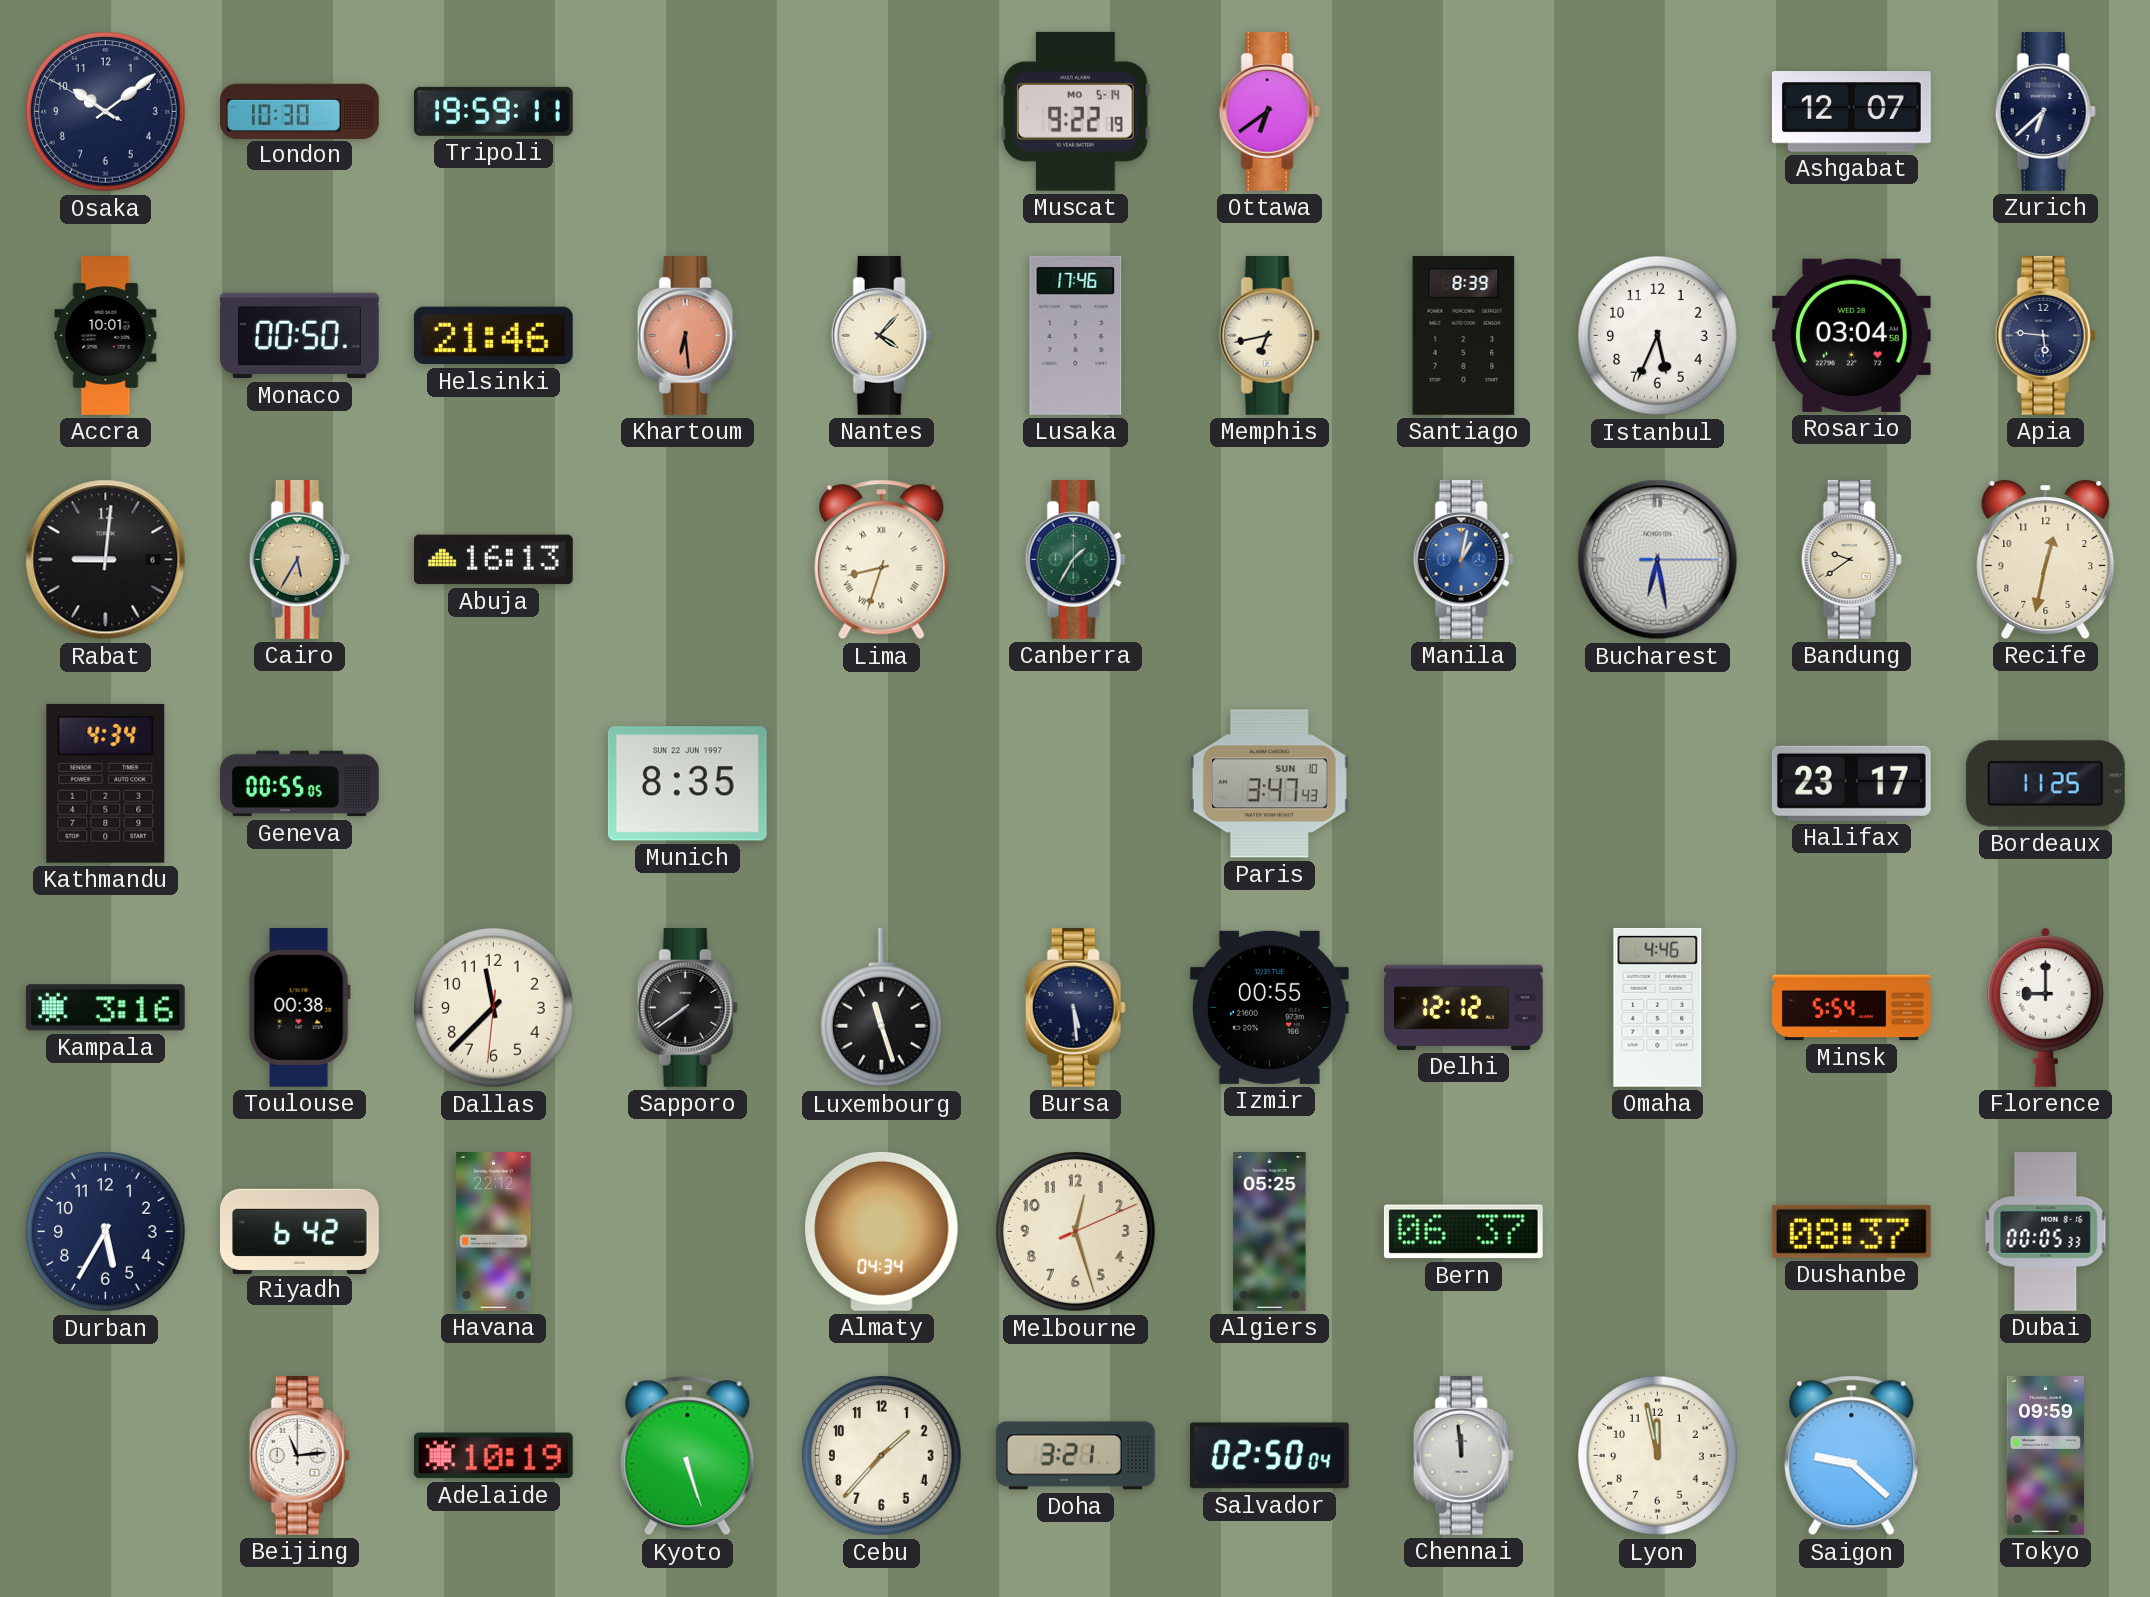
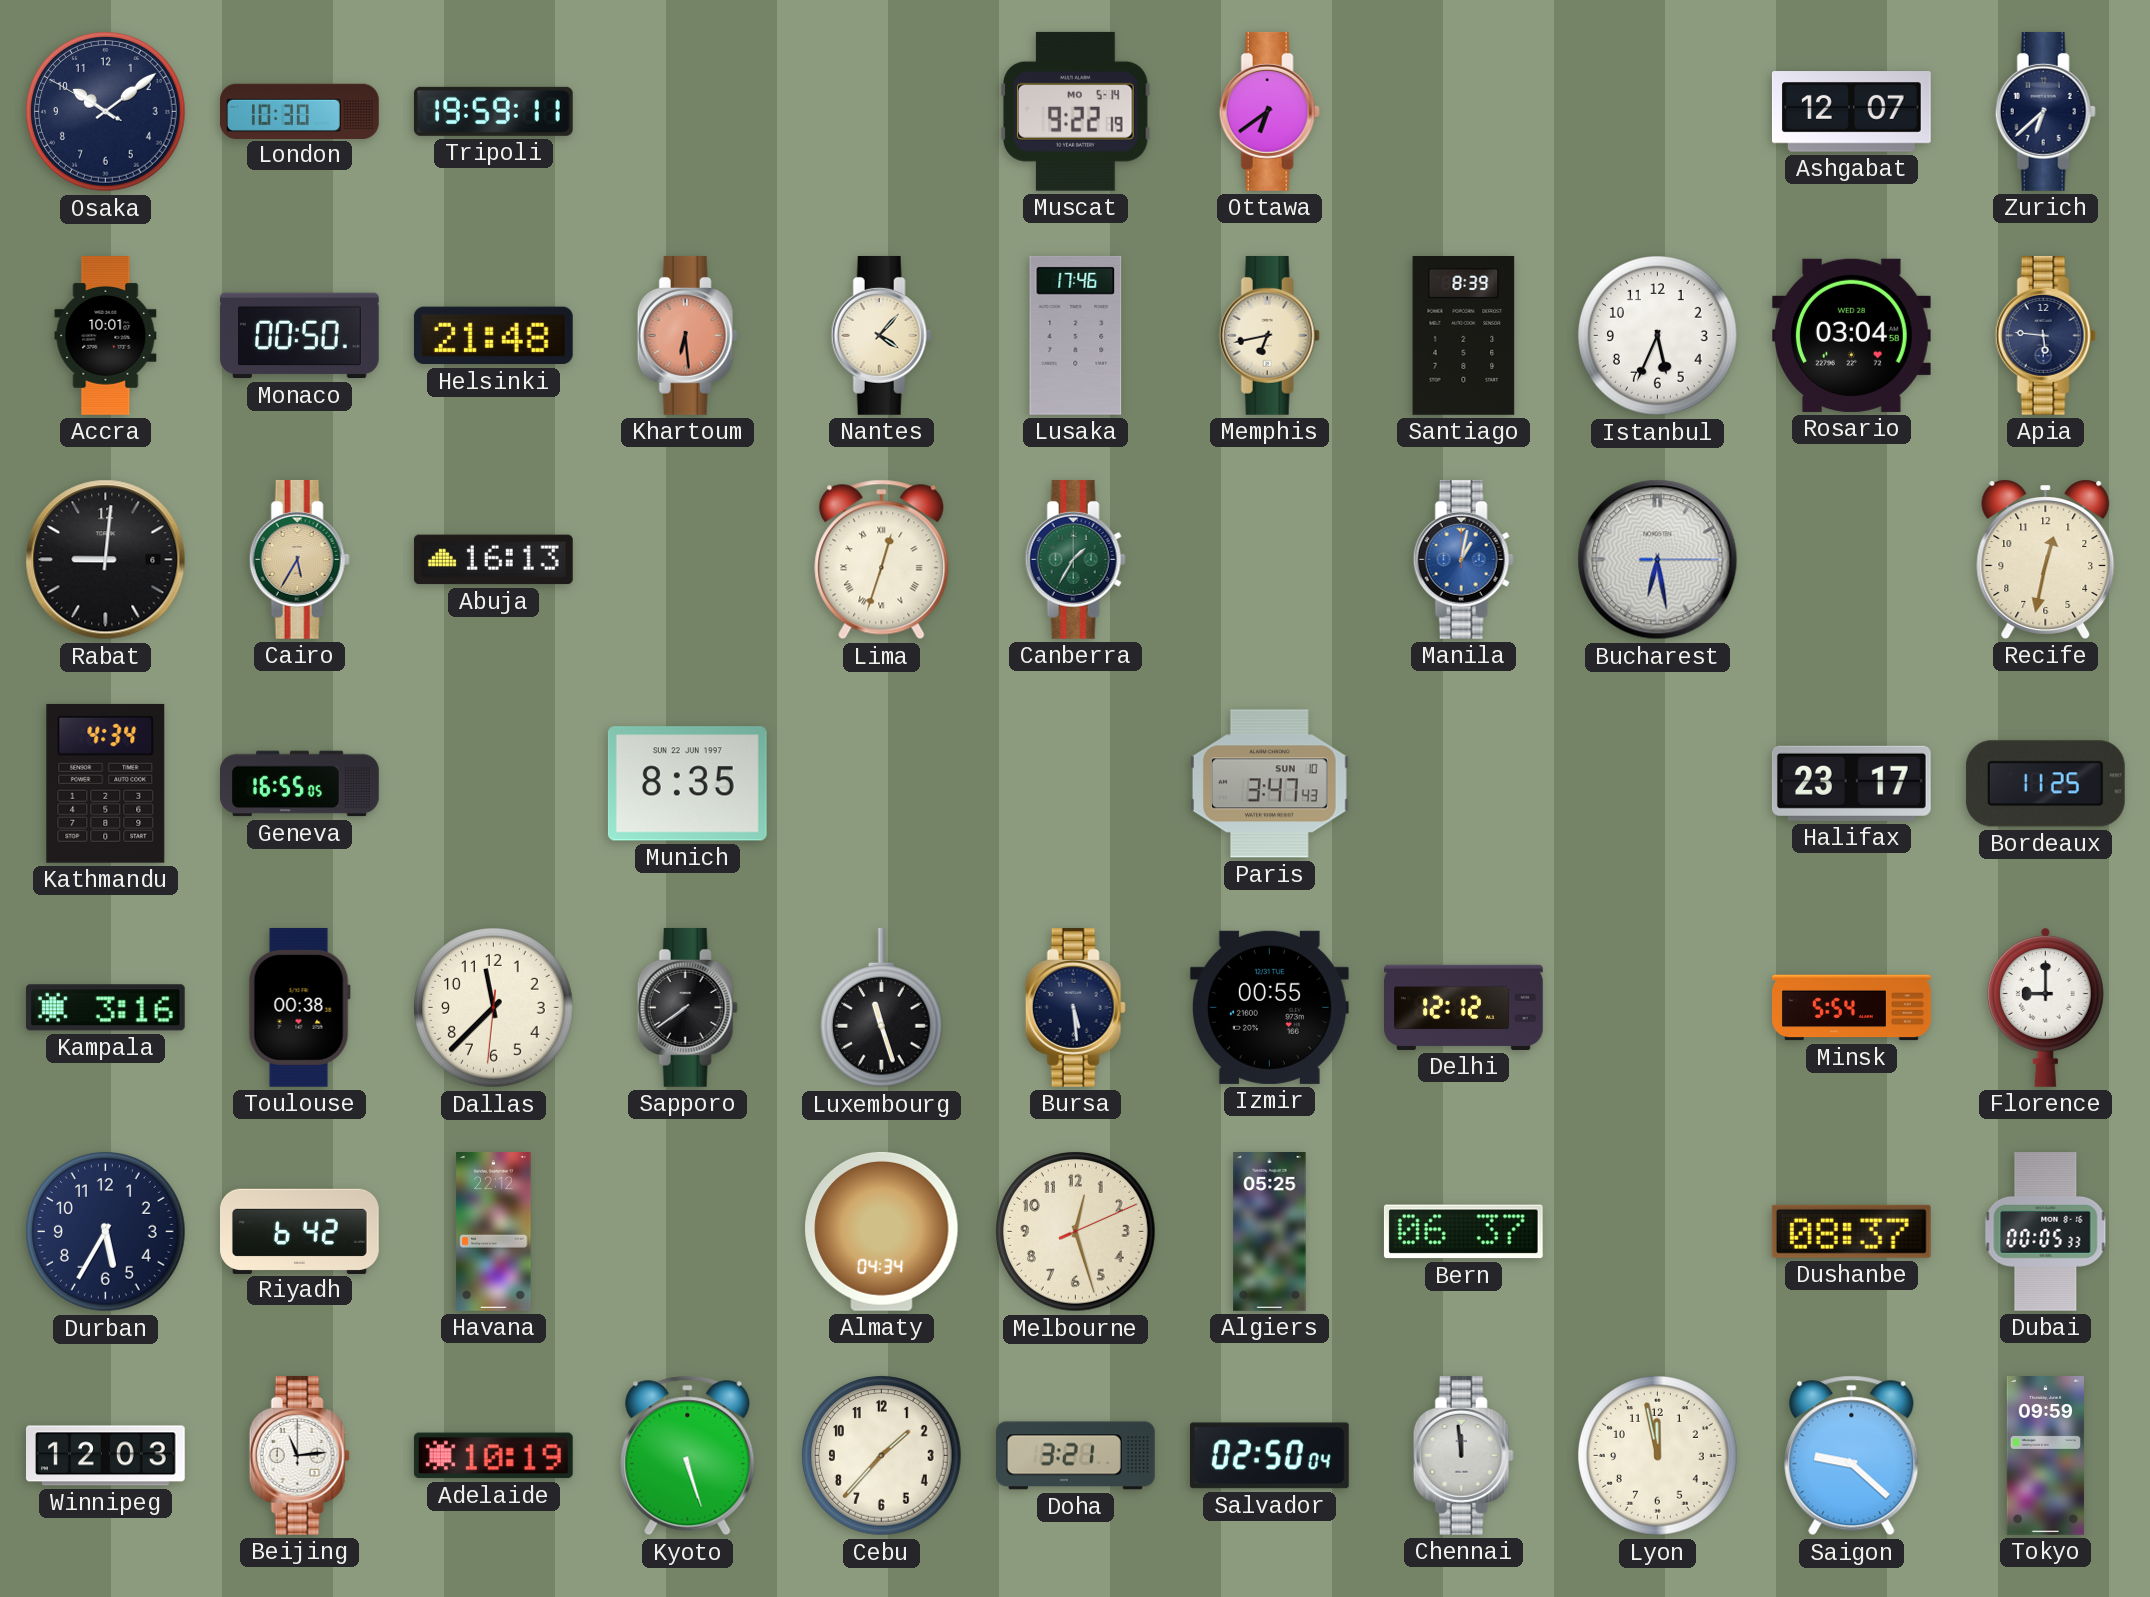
Helsinki: 21:46 -> 21:48
Lima: 8:33 -> 12:33
Bandung: 9:39 -> none
Geneva: 00:55 -> 16:55
Omaha: 4:46 -> none
Winnipeg: none -> 12:03
